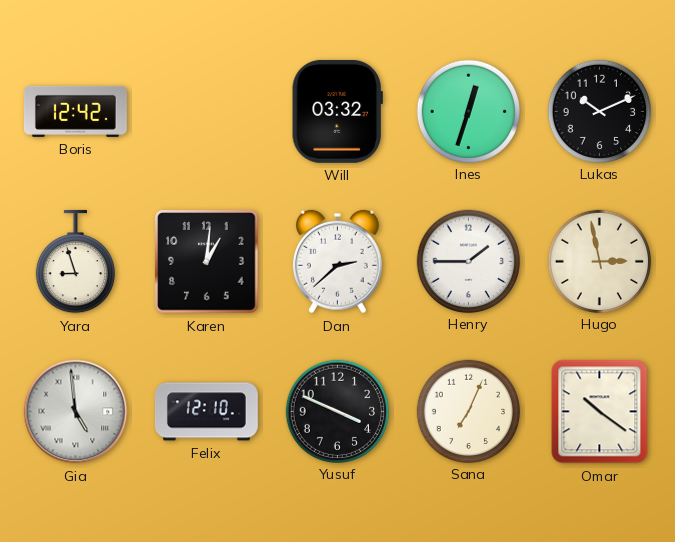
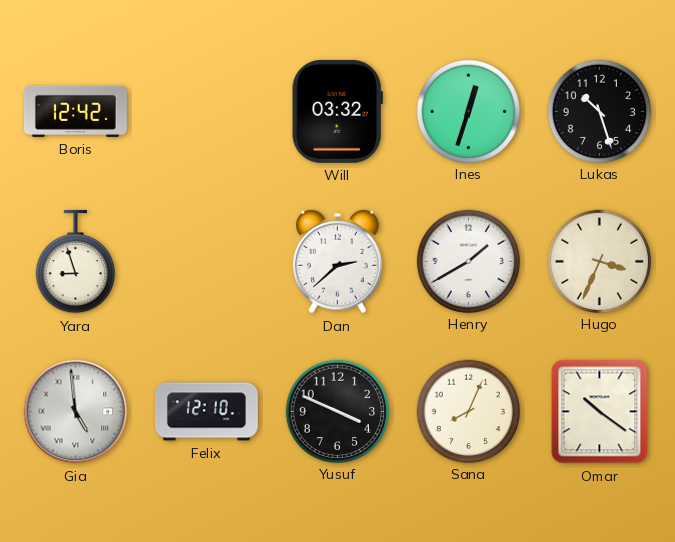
Lukas: 10:11 -> 10:27
Karen: 1:01 -> none
Henry: 1:45 -> 1:40
Hugo: 2:58 -> 3:34
Sana: 7:04 -> 8:04
